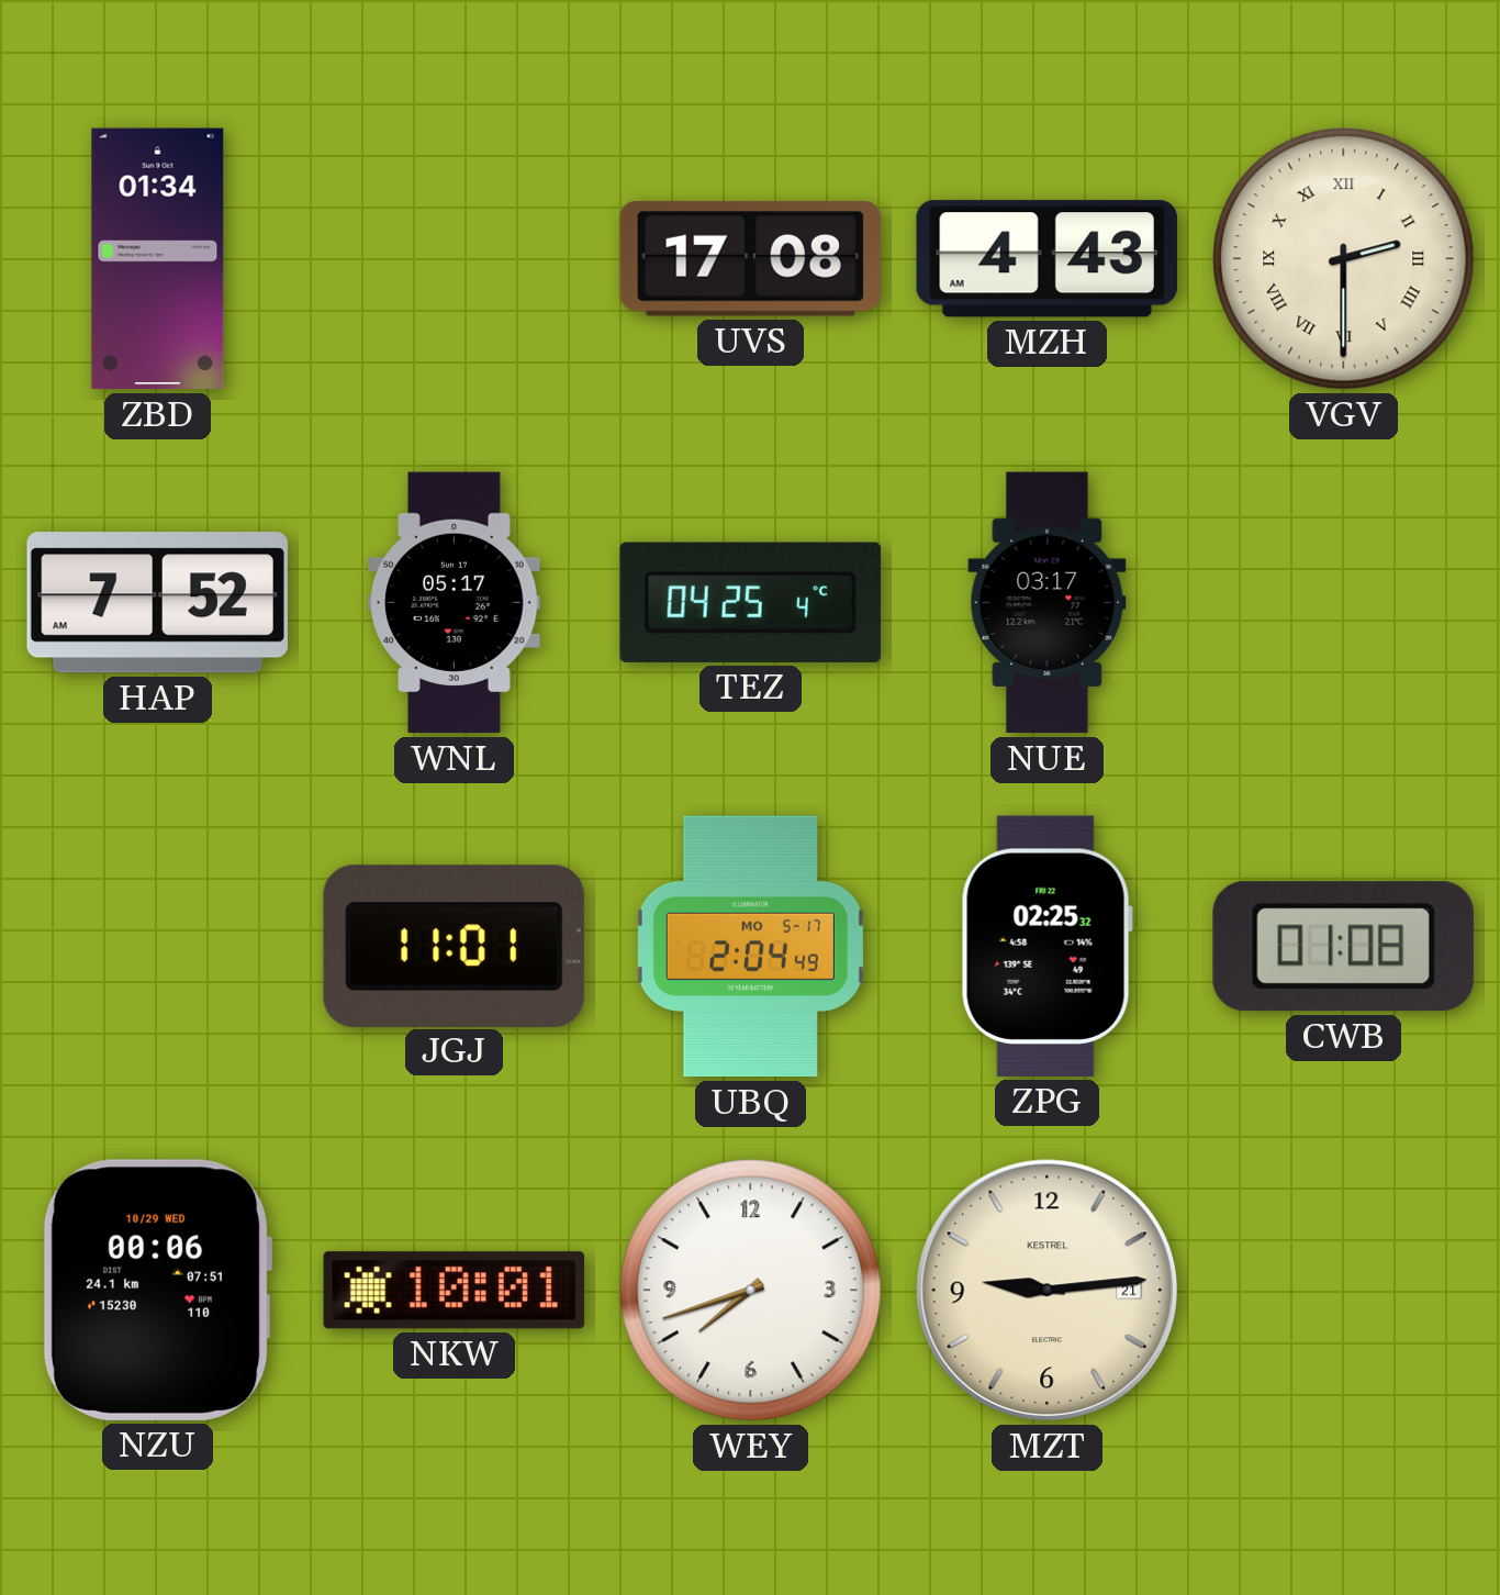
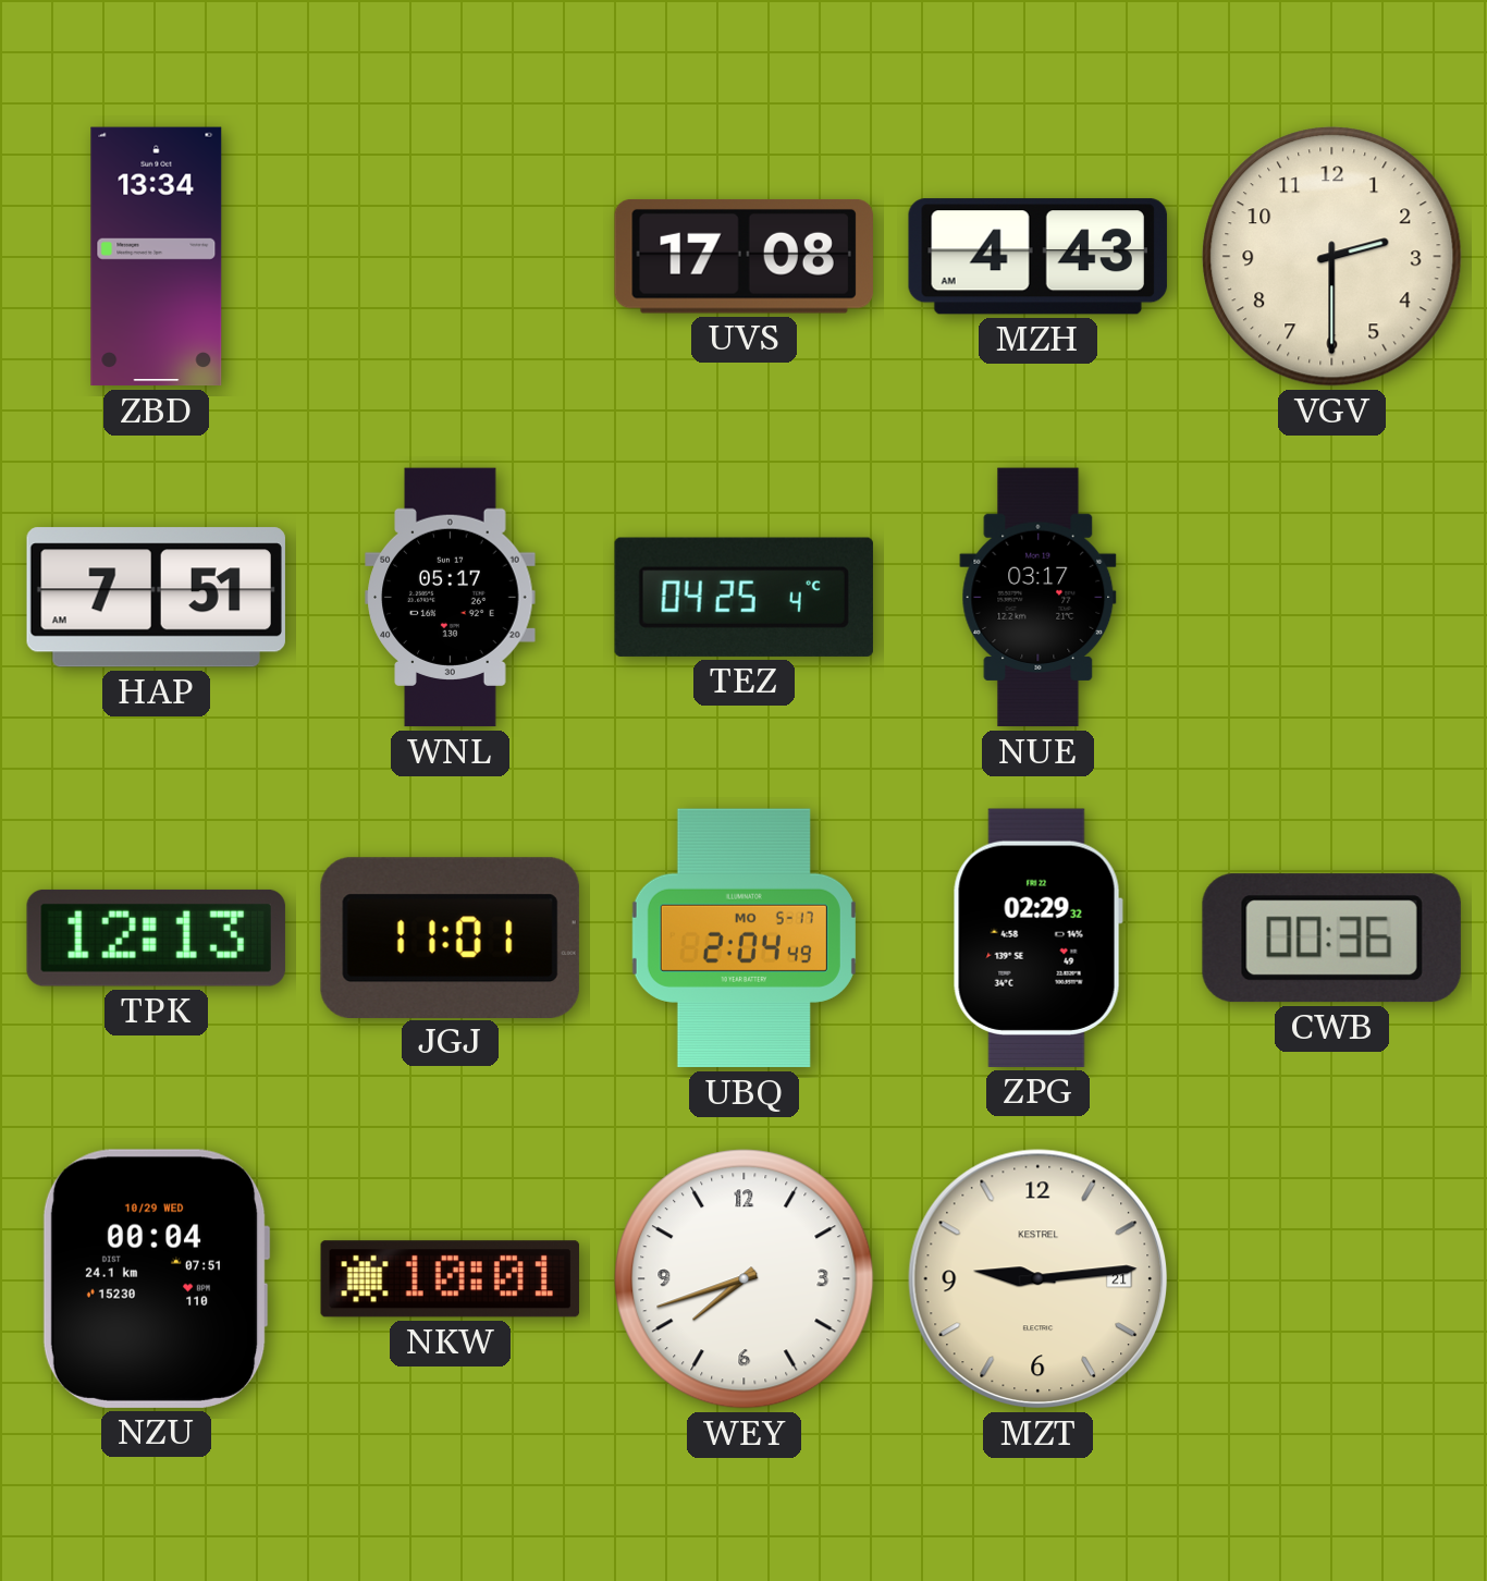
ZBD: 01:34 -> 13:34
VGV numerals: Roman -> Arabic
HAP: 7:52 -> 7:51
TPK: none -> 12:13
ZPG: 02:25 -> 02:29
CWB: 01:08 -> 00:36
NZU: 00:06 -> 00:04
